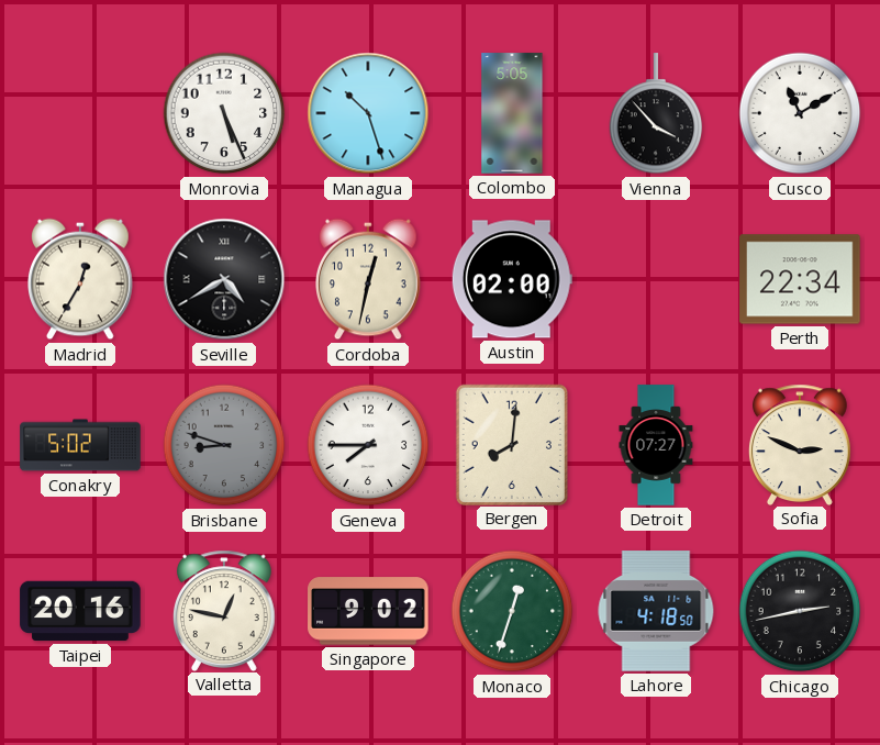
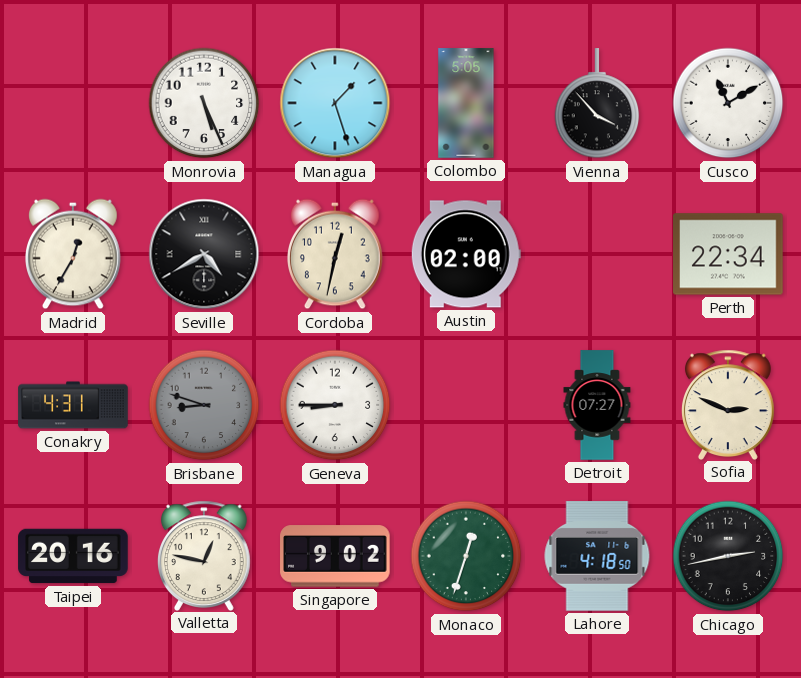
Managua: 10:27 -> 1:27
Conakry: 5:02 -> 4:31
Geneva: 7:45 -> 8:45
Bergen: 8:01 -> none
